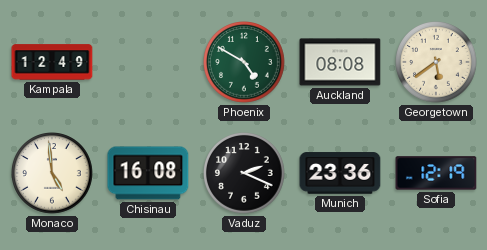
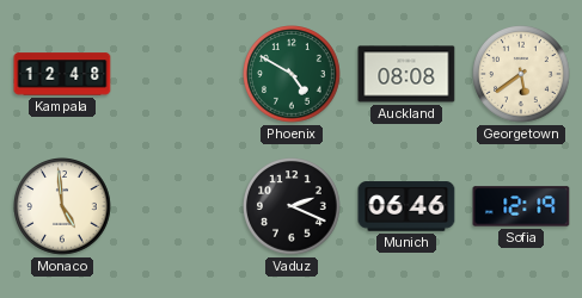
Kampala: 12:49 -> 12:48
Chisinau: 16:08 -> none
Munich: 23:36 -> 06:46
